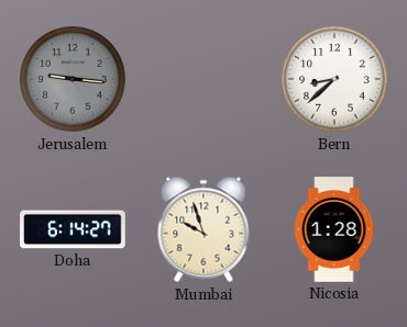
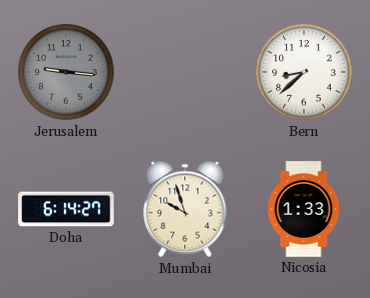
Nicosia: 1:28 -> 1:33
